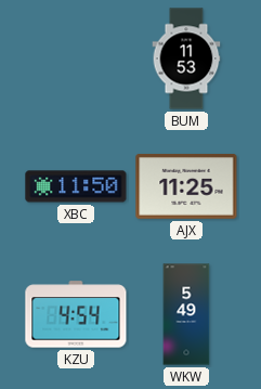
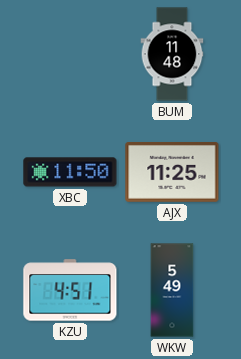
BUM: 11:53 -> 11:48
KZU: 4:54 -> 4:51
